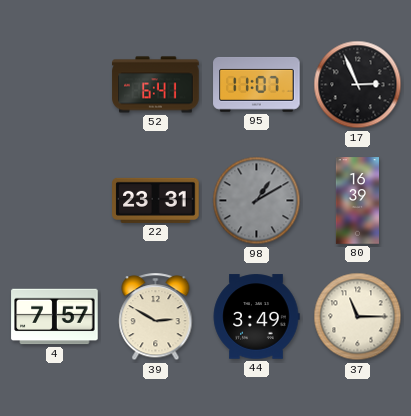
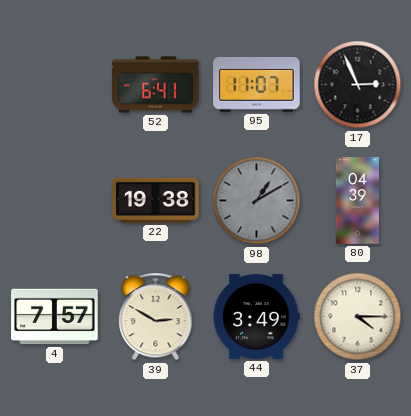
22: 23:31 -> 19:38
80: 16:39 -> 04:39
37: 11:15 -> 4:15
